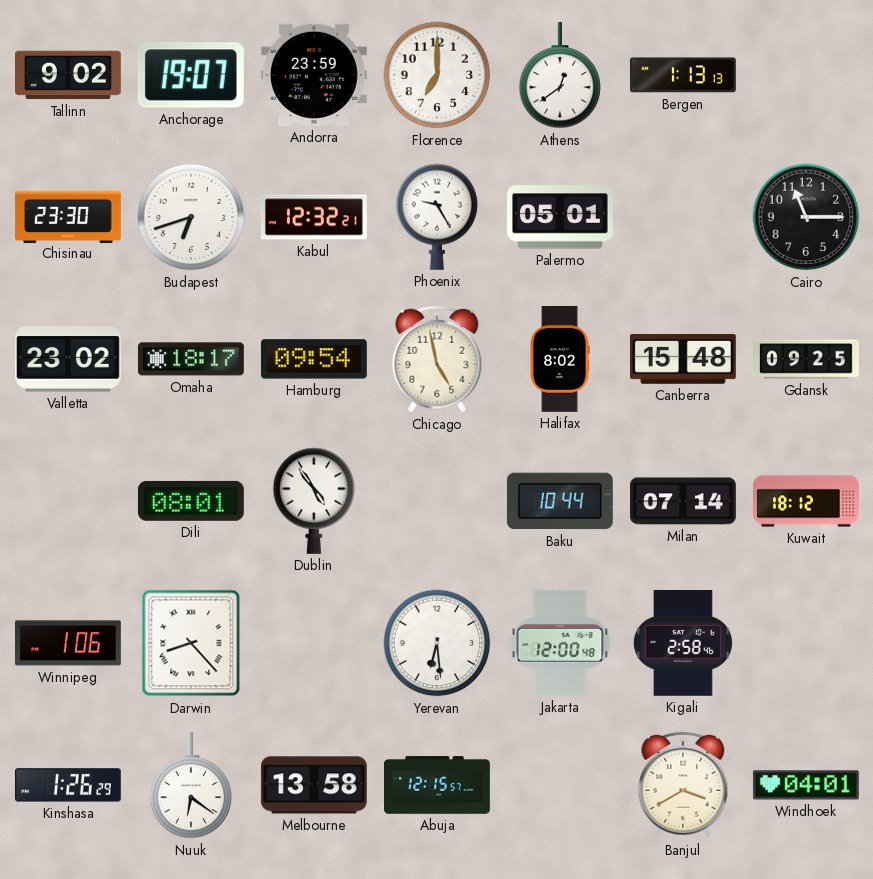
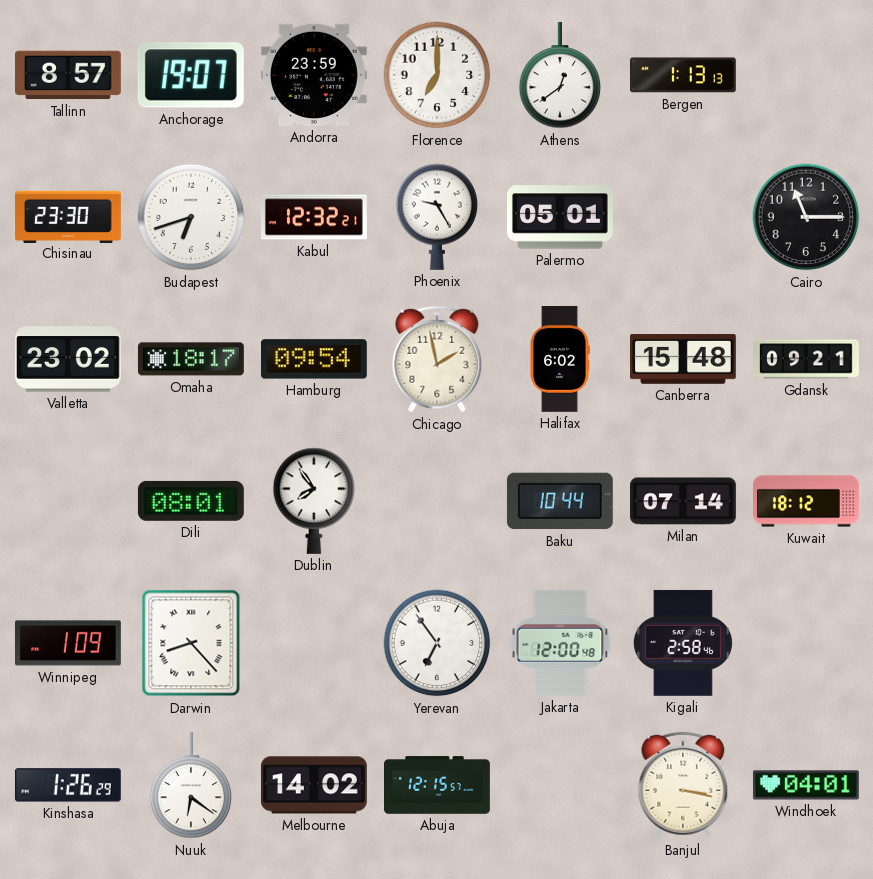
Tallinn: 9:02 -> 8:57
Chicago: 4:58 -> 1:58
Halifax: 8:02 -> 6:02
Gdansk: 09:25 -> 09:21
Dublin: 4:54 -> 7:54
Winnipeg: 1:06 -> 1:09
Yerevan: 6:29 -> 6:54
Melbourne: 13:58 -> 14:02
Banjul: 3:40 -> 3:17
